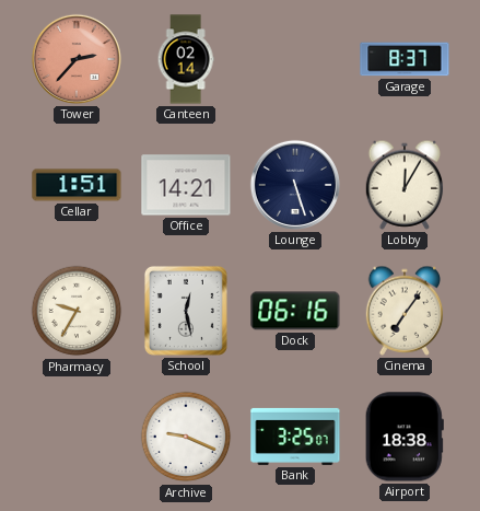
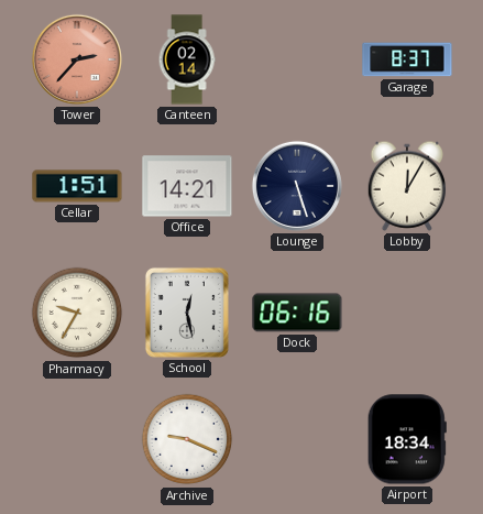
Cinema: 7:06 -> none
Bank: 3:25 -> none
Airport: 18:38 -> 18:34
